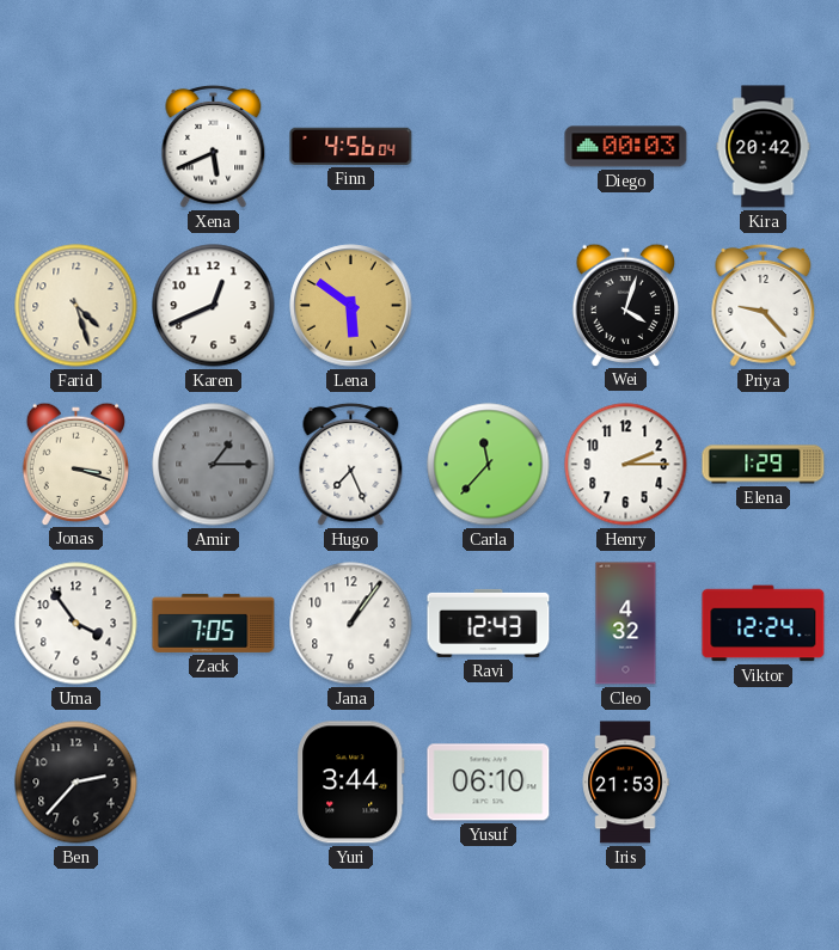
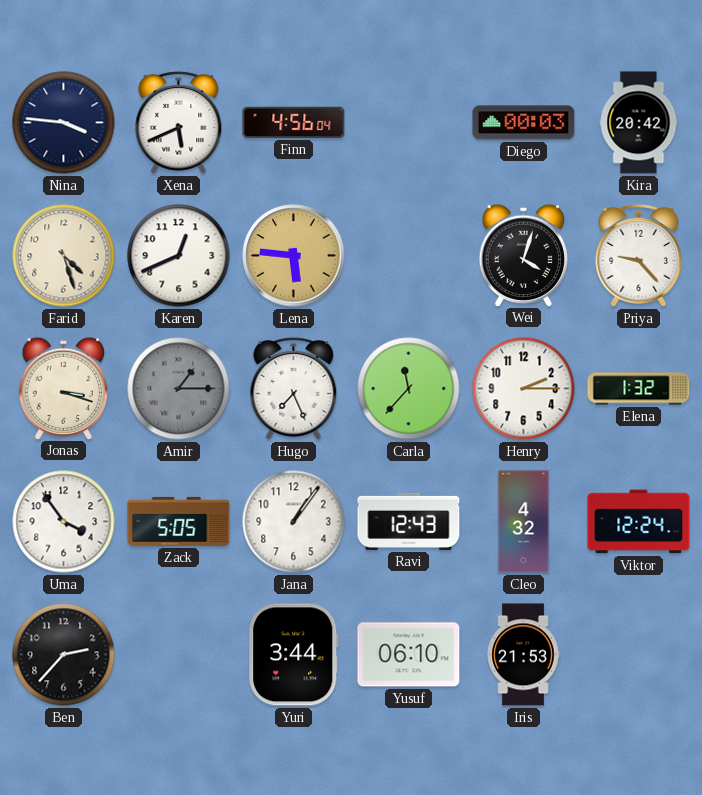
Nina: none -> 3:46
Lena: 5:51 -> 5:46
Elena: 1:29 -> 1:32
Zack: 7:05 -> 5:05
